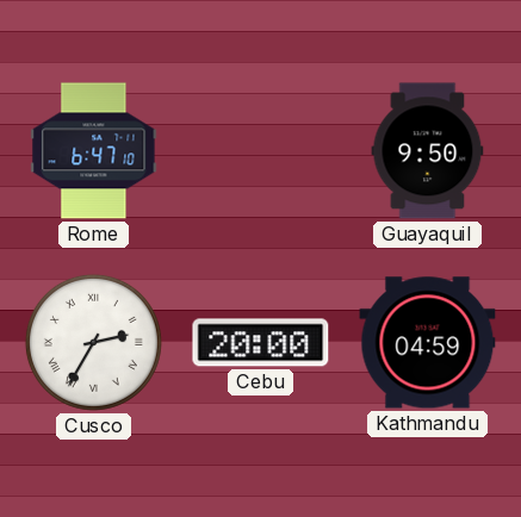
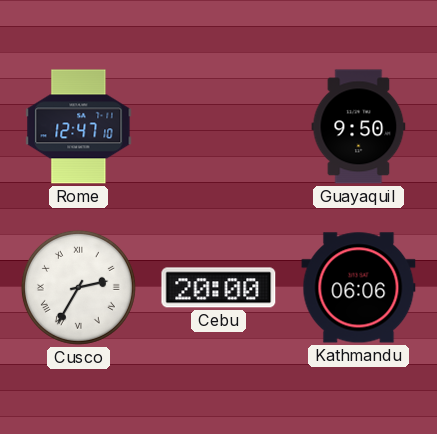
Rome: 6:47 -> 12:47
Kathmandu: 04:59 -> 06:06
